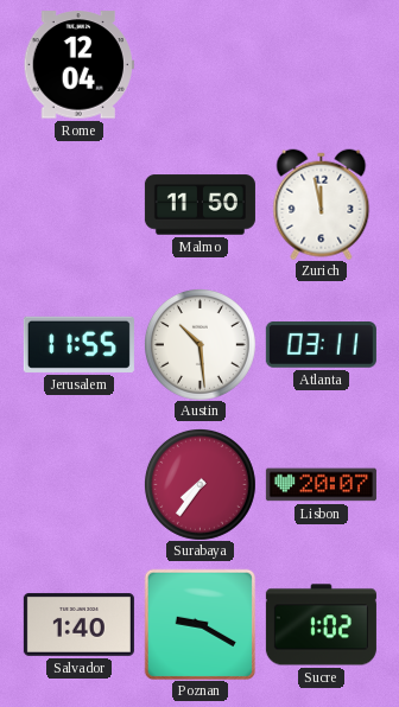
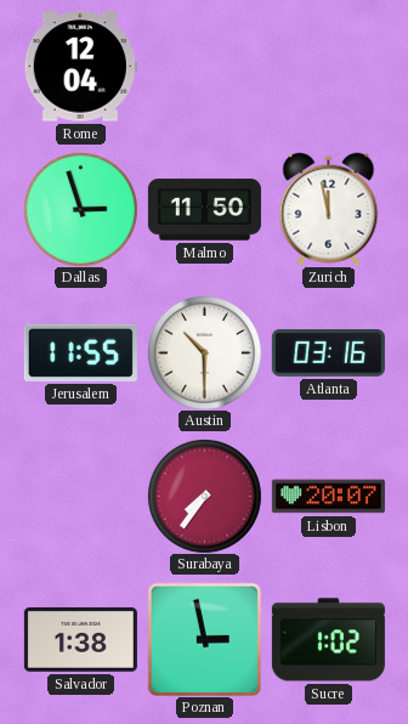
Dallas: none -> 2:57
Austin: 10:29 -> 10:30
Atlanta: 03:11 -> 03:16
Salvador: 1:40 -> 1:38
Poznan: 9:20 -> 2:58
